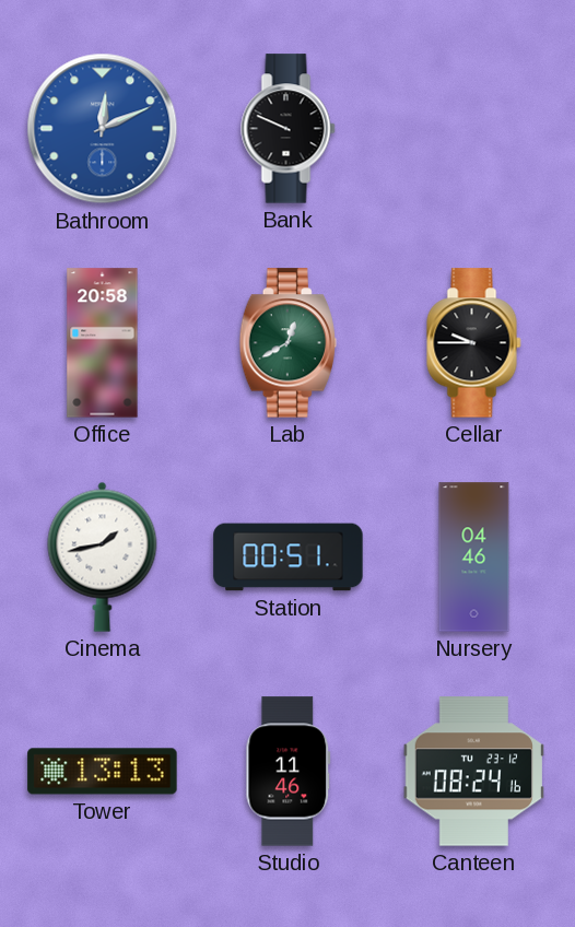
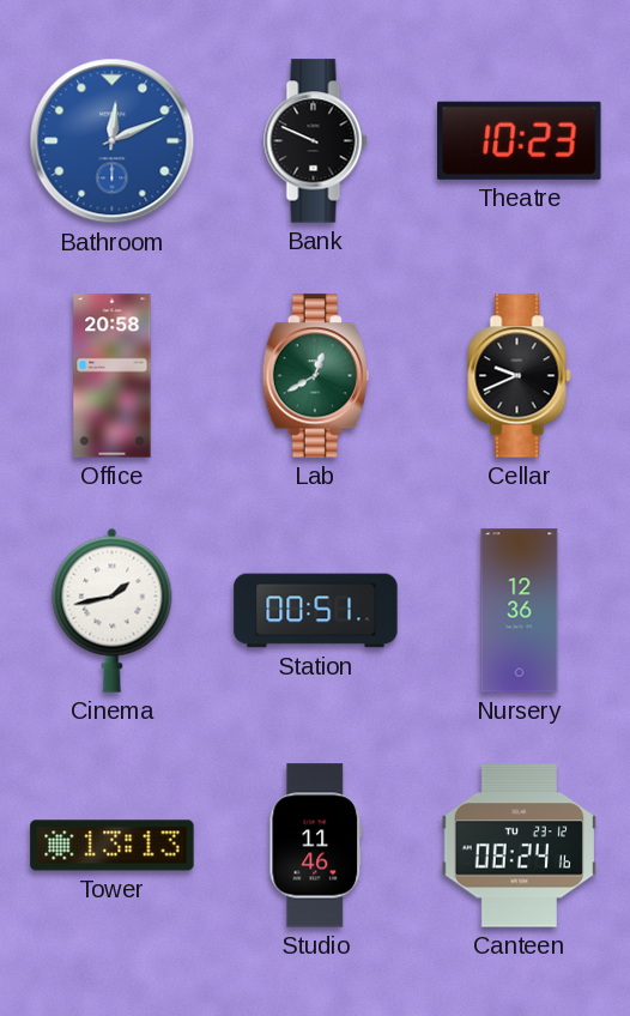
Theatre: none -> 10:23
Cellar: 9:45 -> 9:41
Nursery: 04:46 -> 12:36
